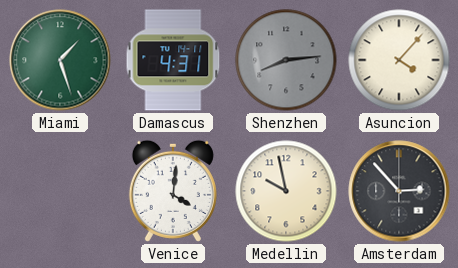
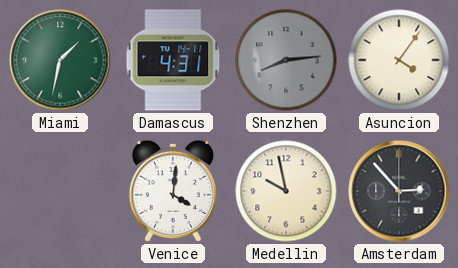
Miami: 1:27 -> 1:32
Asuncion: 4:07 -> 4:06
